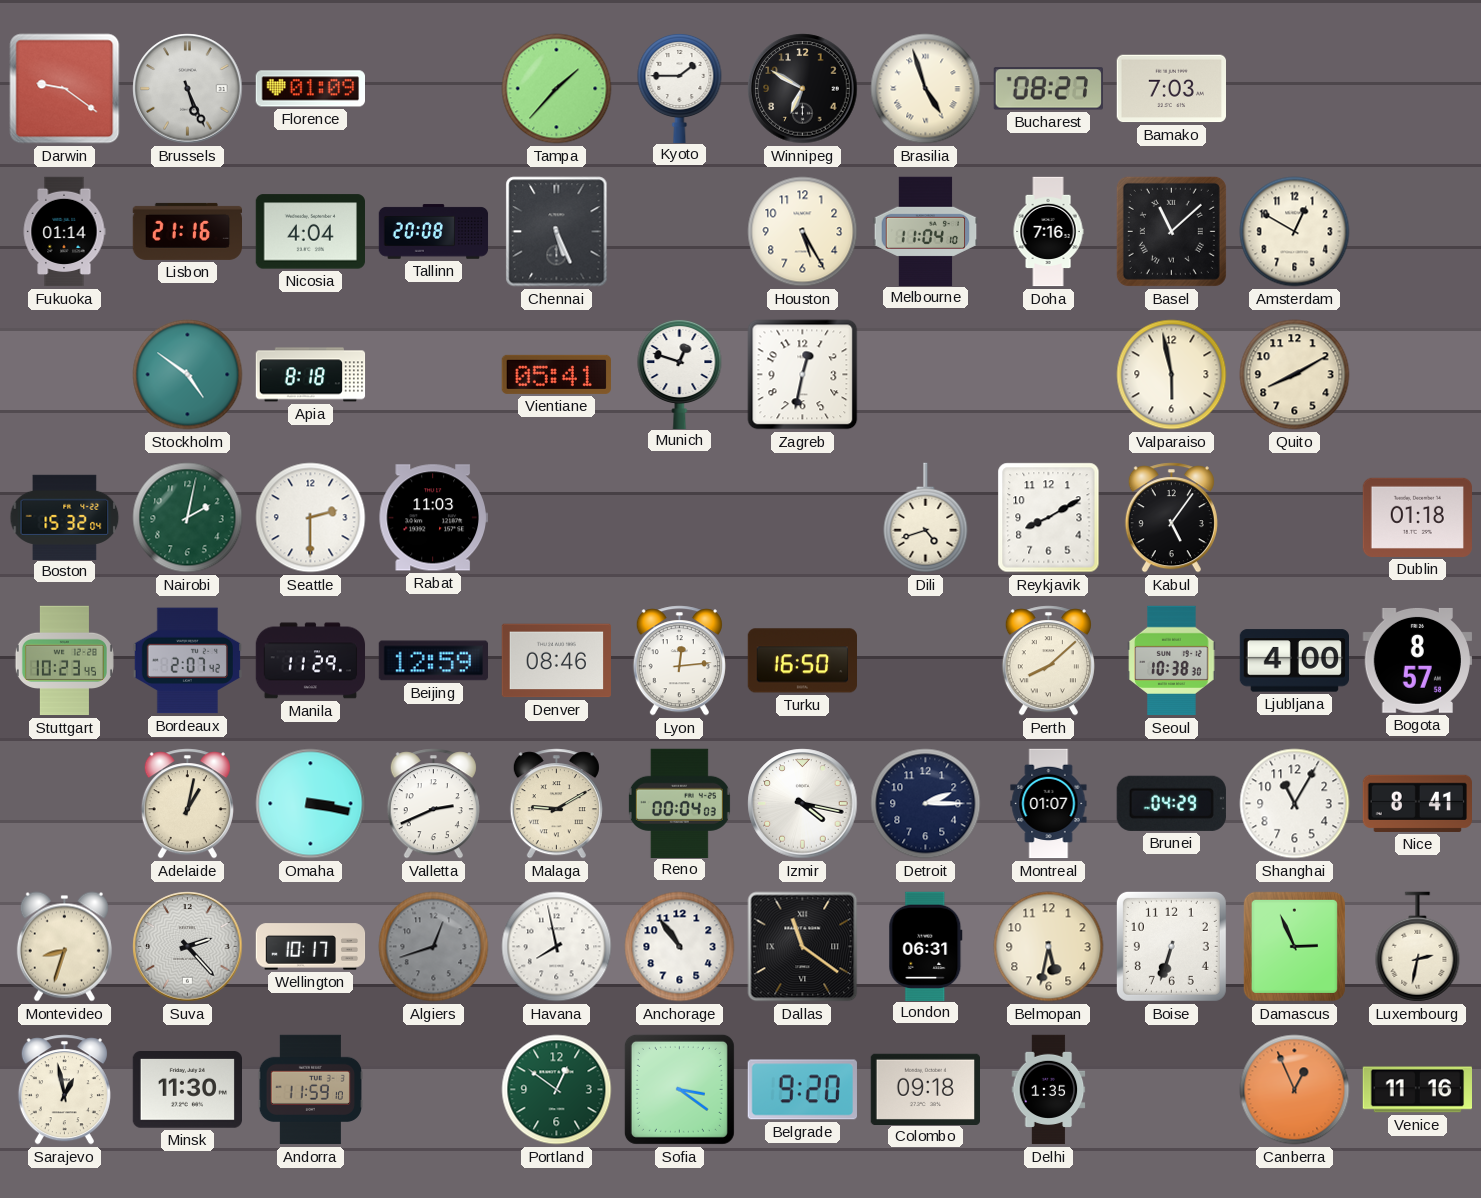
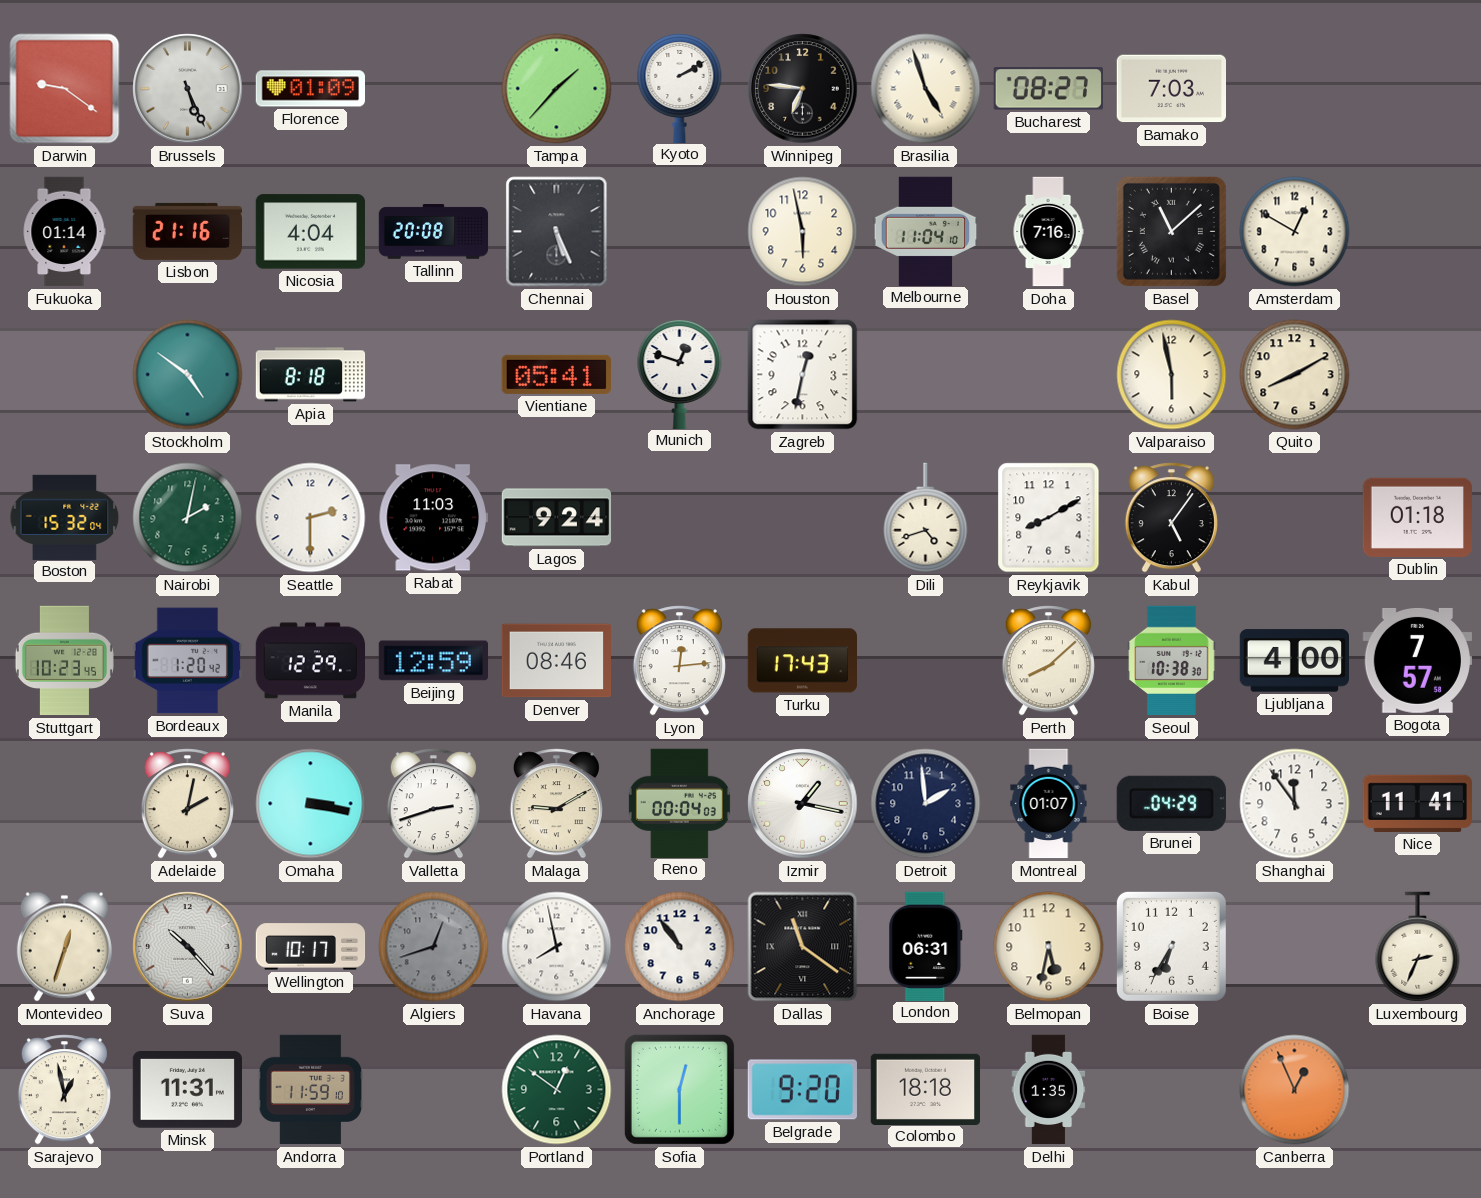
Kyoto: 1:45 -> 2:10
Winnipeg: 6:50 -> 6:46
Houston: 5:25 -> 5:58
Lagos: none -> 9:24
Bordeaux: 2:07 -> 1:20
Manila: 11:29 -> 12:29
Turku: 16:50 -> 17:43
Bogota: 8:57 -> 7:57
Adelaide: 1:02 -> 2:02
Valletta: 2:41 -> 2:42
Izmir: 4:17 -> 1:17
Detroit: 2:15 -> 1:59
Shanghai: 11:05 -> 11:54
Nice: 8:41 -> 11:41
Montevideo: 8:33 -> 12:33
Suva: 2:23 -> 10:23
Boise: 6:33 -> 6:35
Damascus: 2:56 -> none
Luxembourg: 2:32 -> 2:34
Minsk: 11:30 -> 11:31
Sofia: 3:21 -> 12:30
Colombo: 09:18 -> 18:18
Venice: 11:16 -> none
